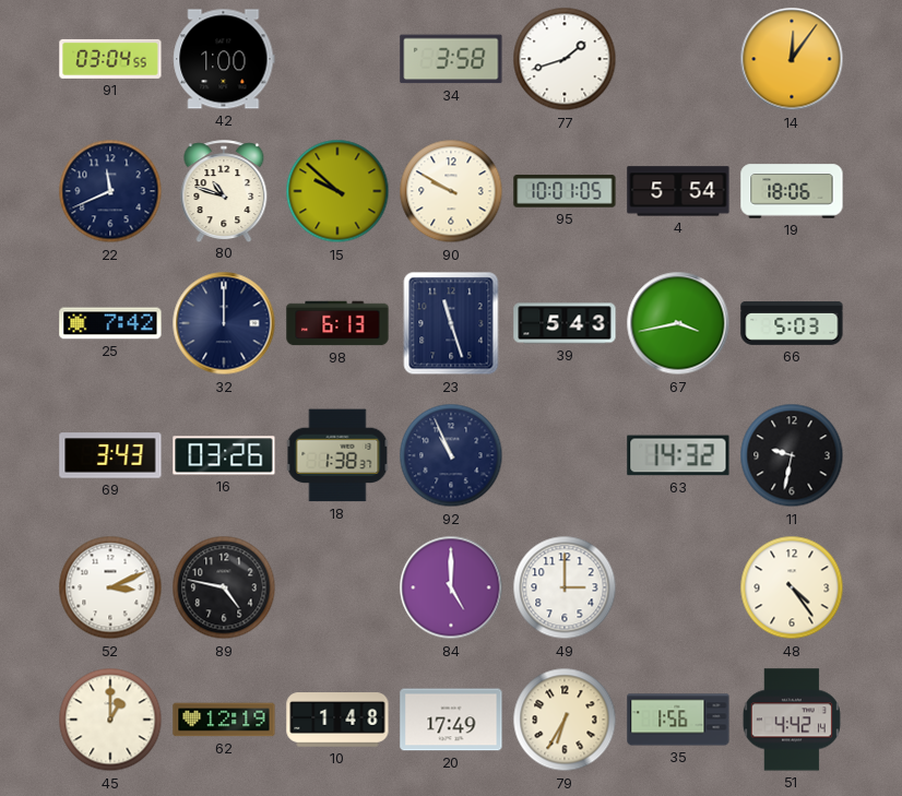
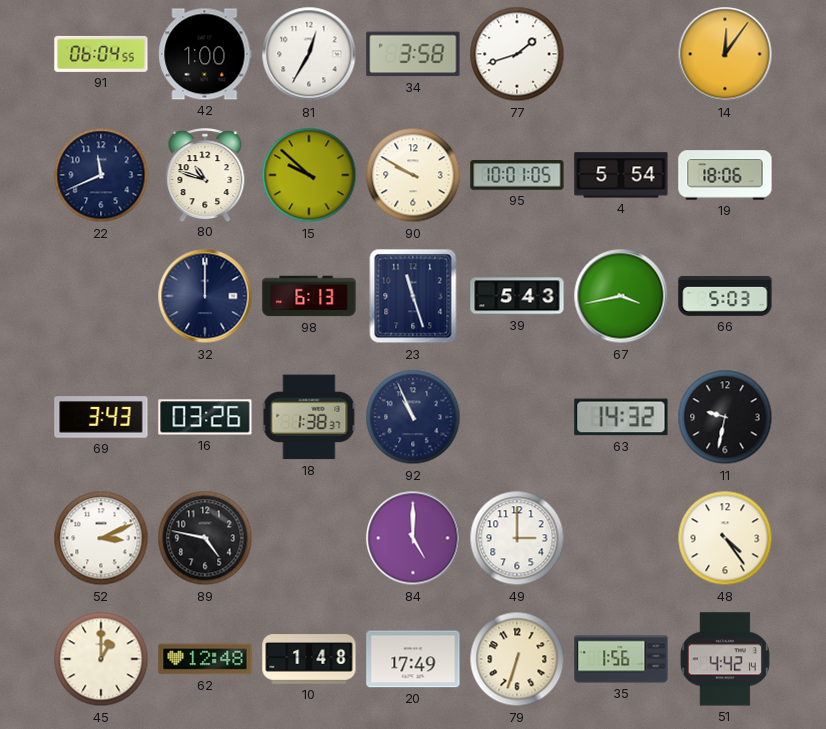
91: 03:04 -> 06:04
81: none -> 12:35
25: 7:42 -> none
62: 12:19 -> 12:48
79: 6:35 -> 6:33
